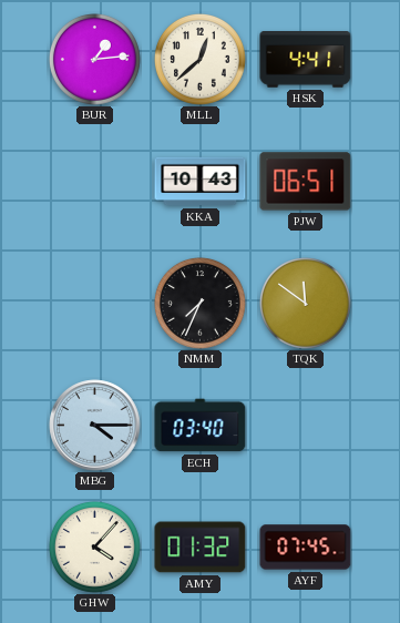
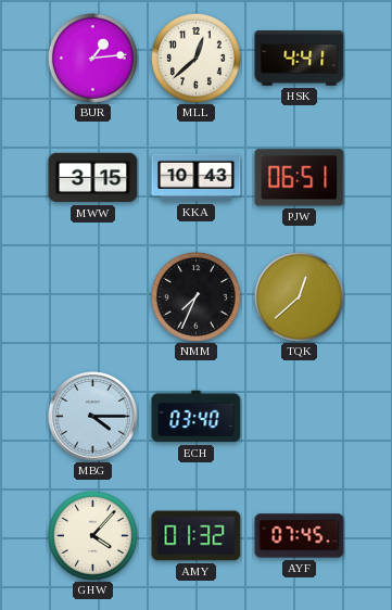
MWW: none -> 3:15
TQK: 11:51 -> 12:38
